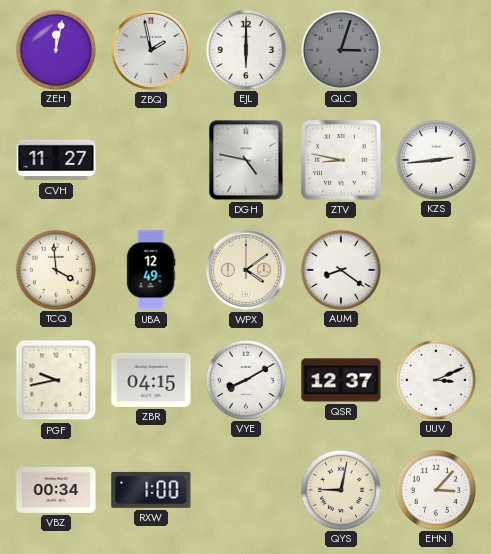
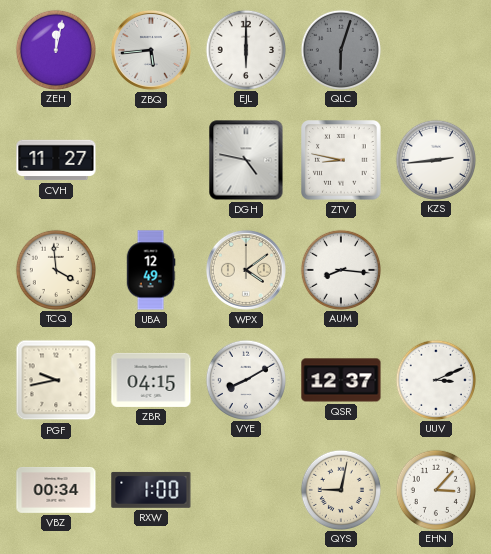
ZBQ: 1:58 -> 5:44
QLC: 3:03 -> 6:03
AUM: 8:21 -> 8:16
